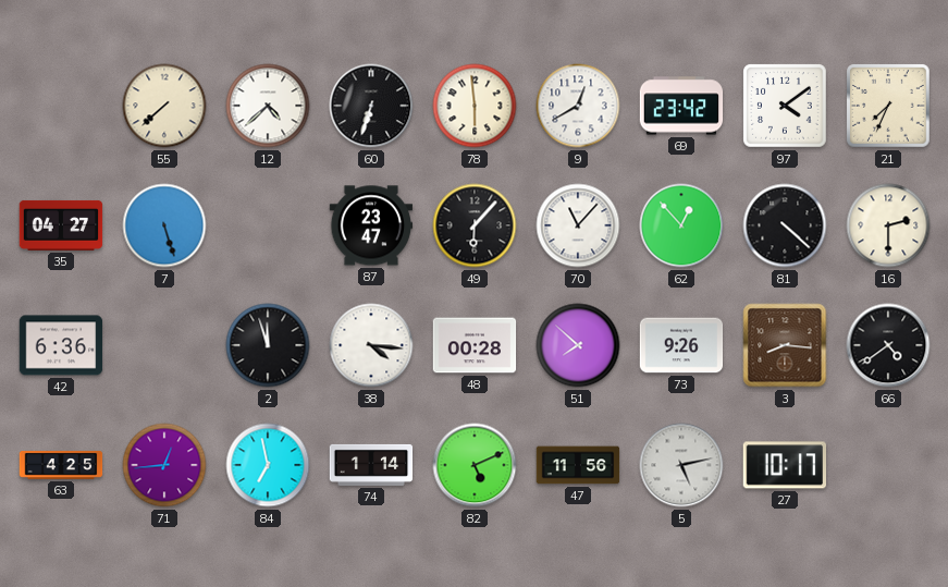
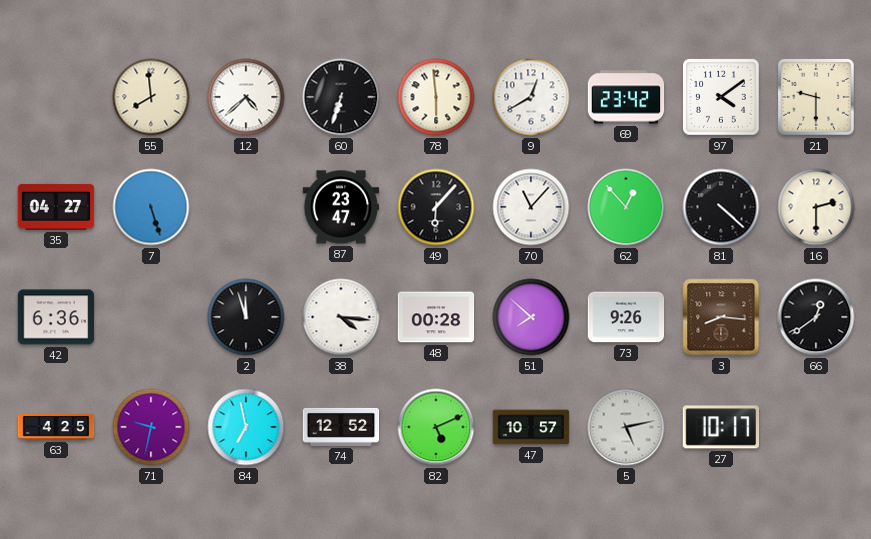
55: 7:38 -> 7:59
21: 7:34 -> 9:30
66: 4:39 -> 12:39
71: 12:44 -> 9:32
74: 1:14 -> 12:52
47: 11:56 -> 10:57
